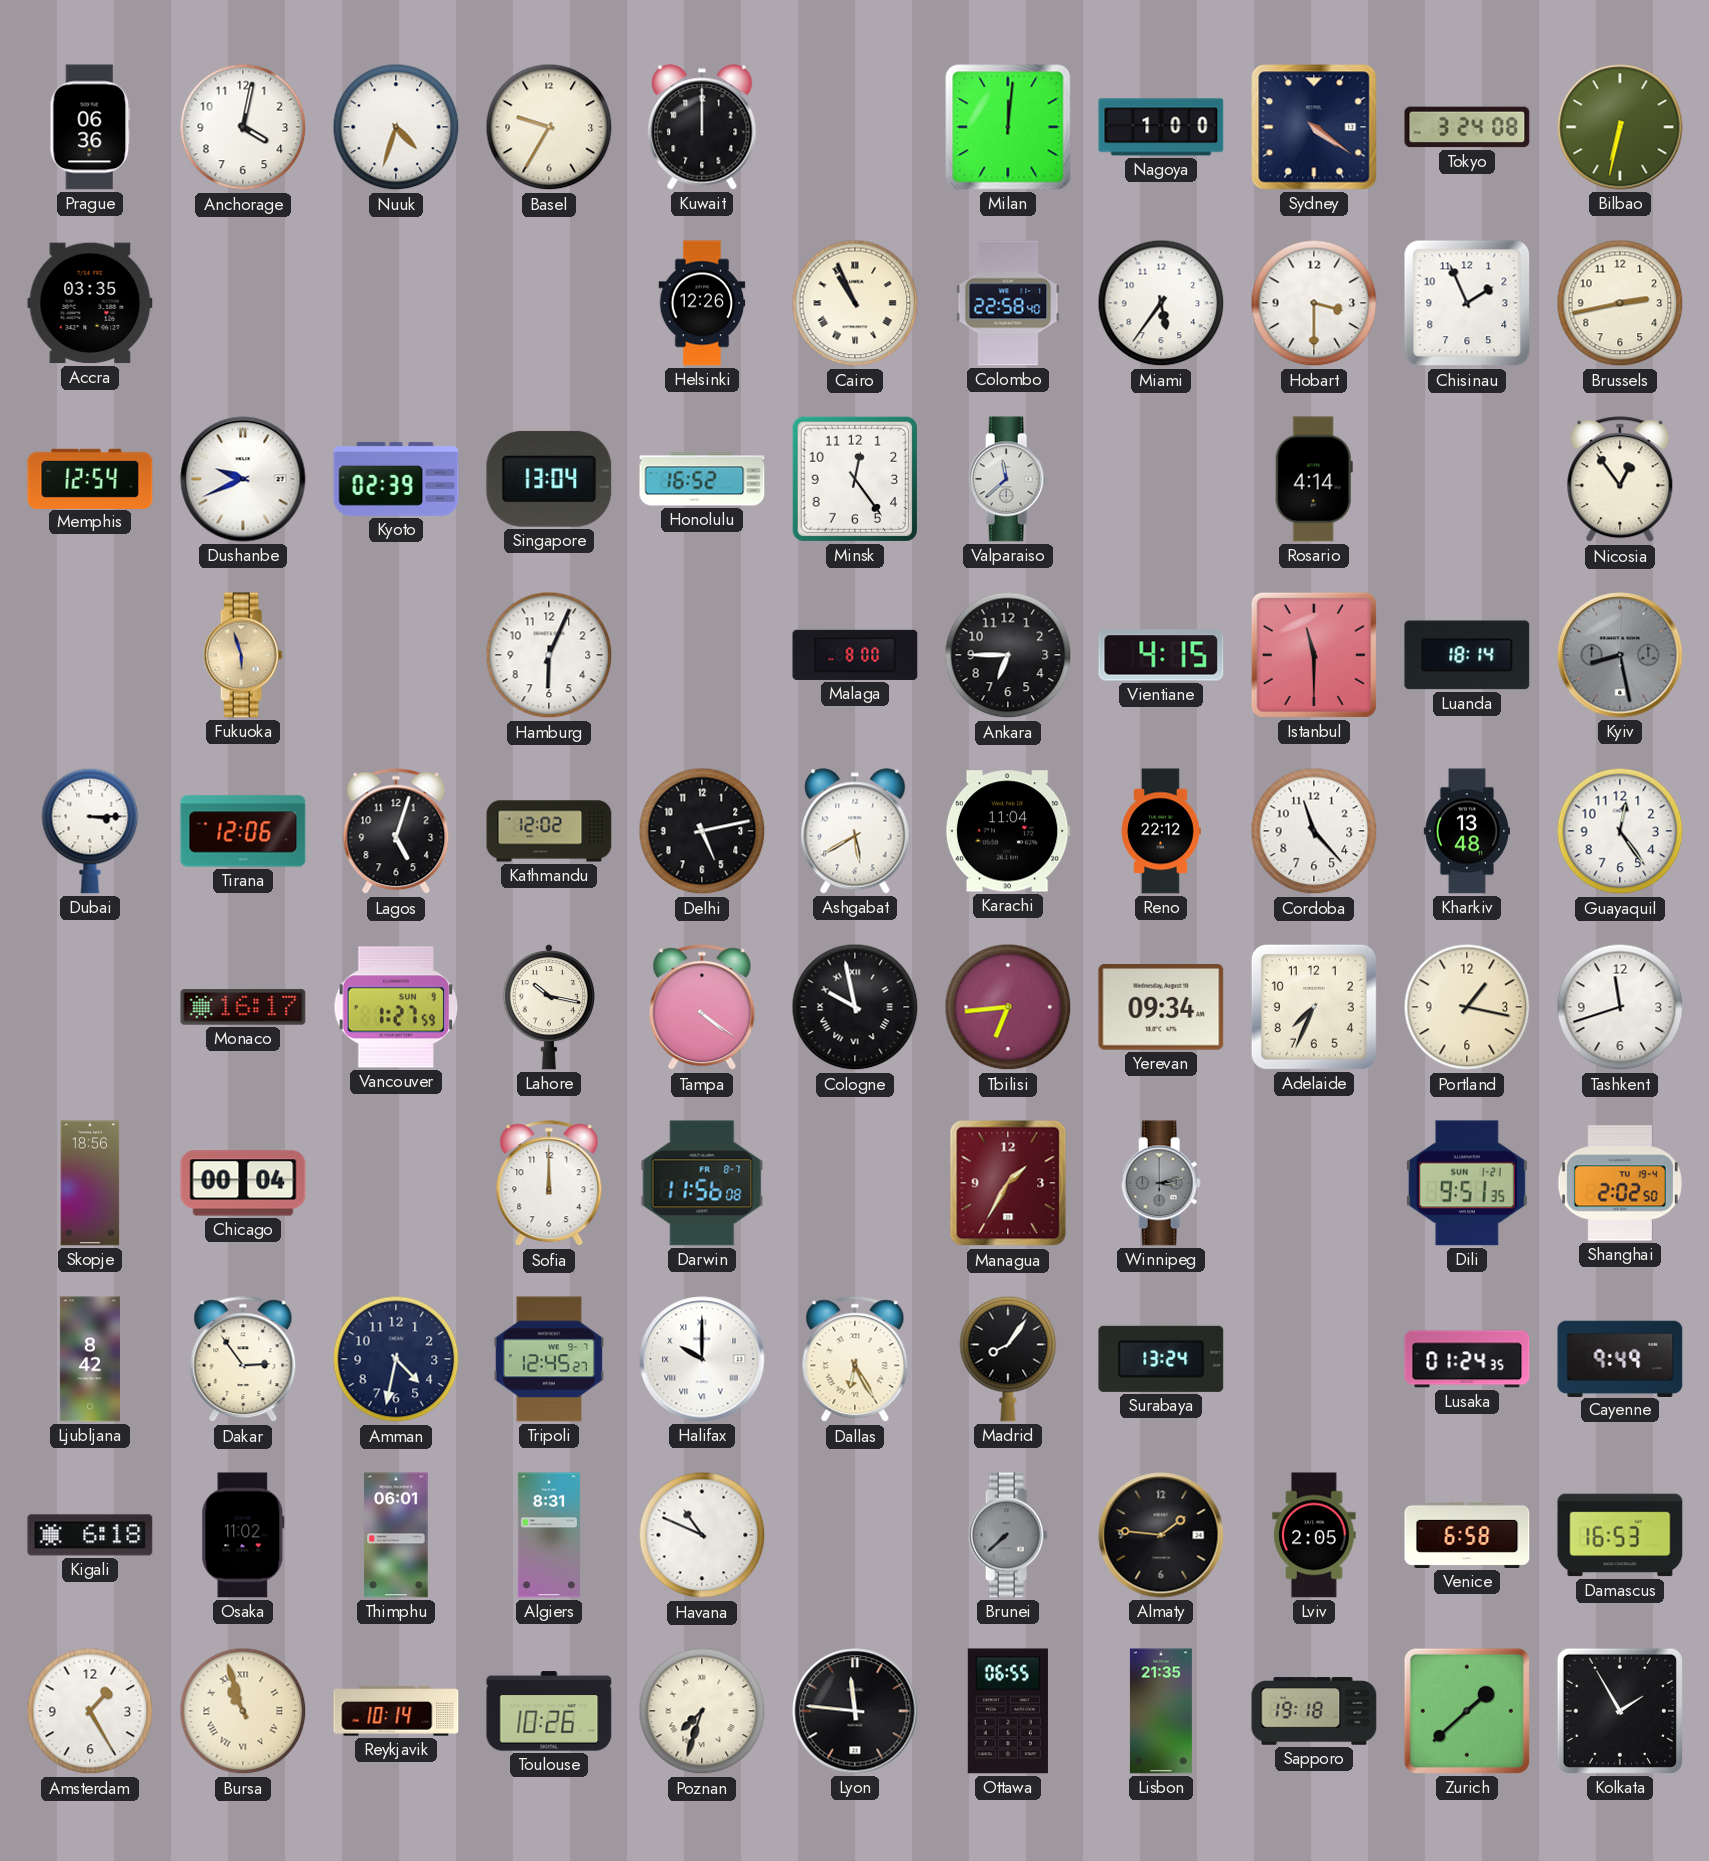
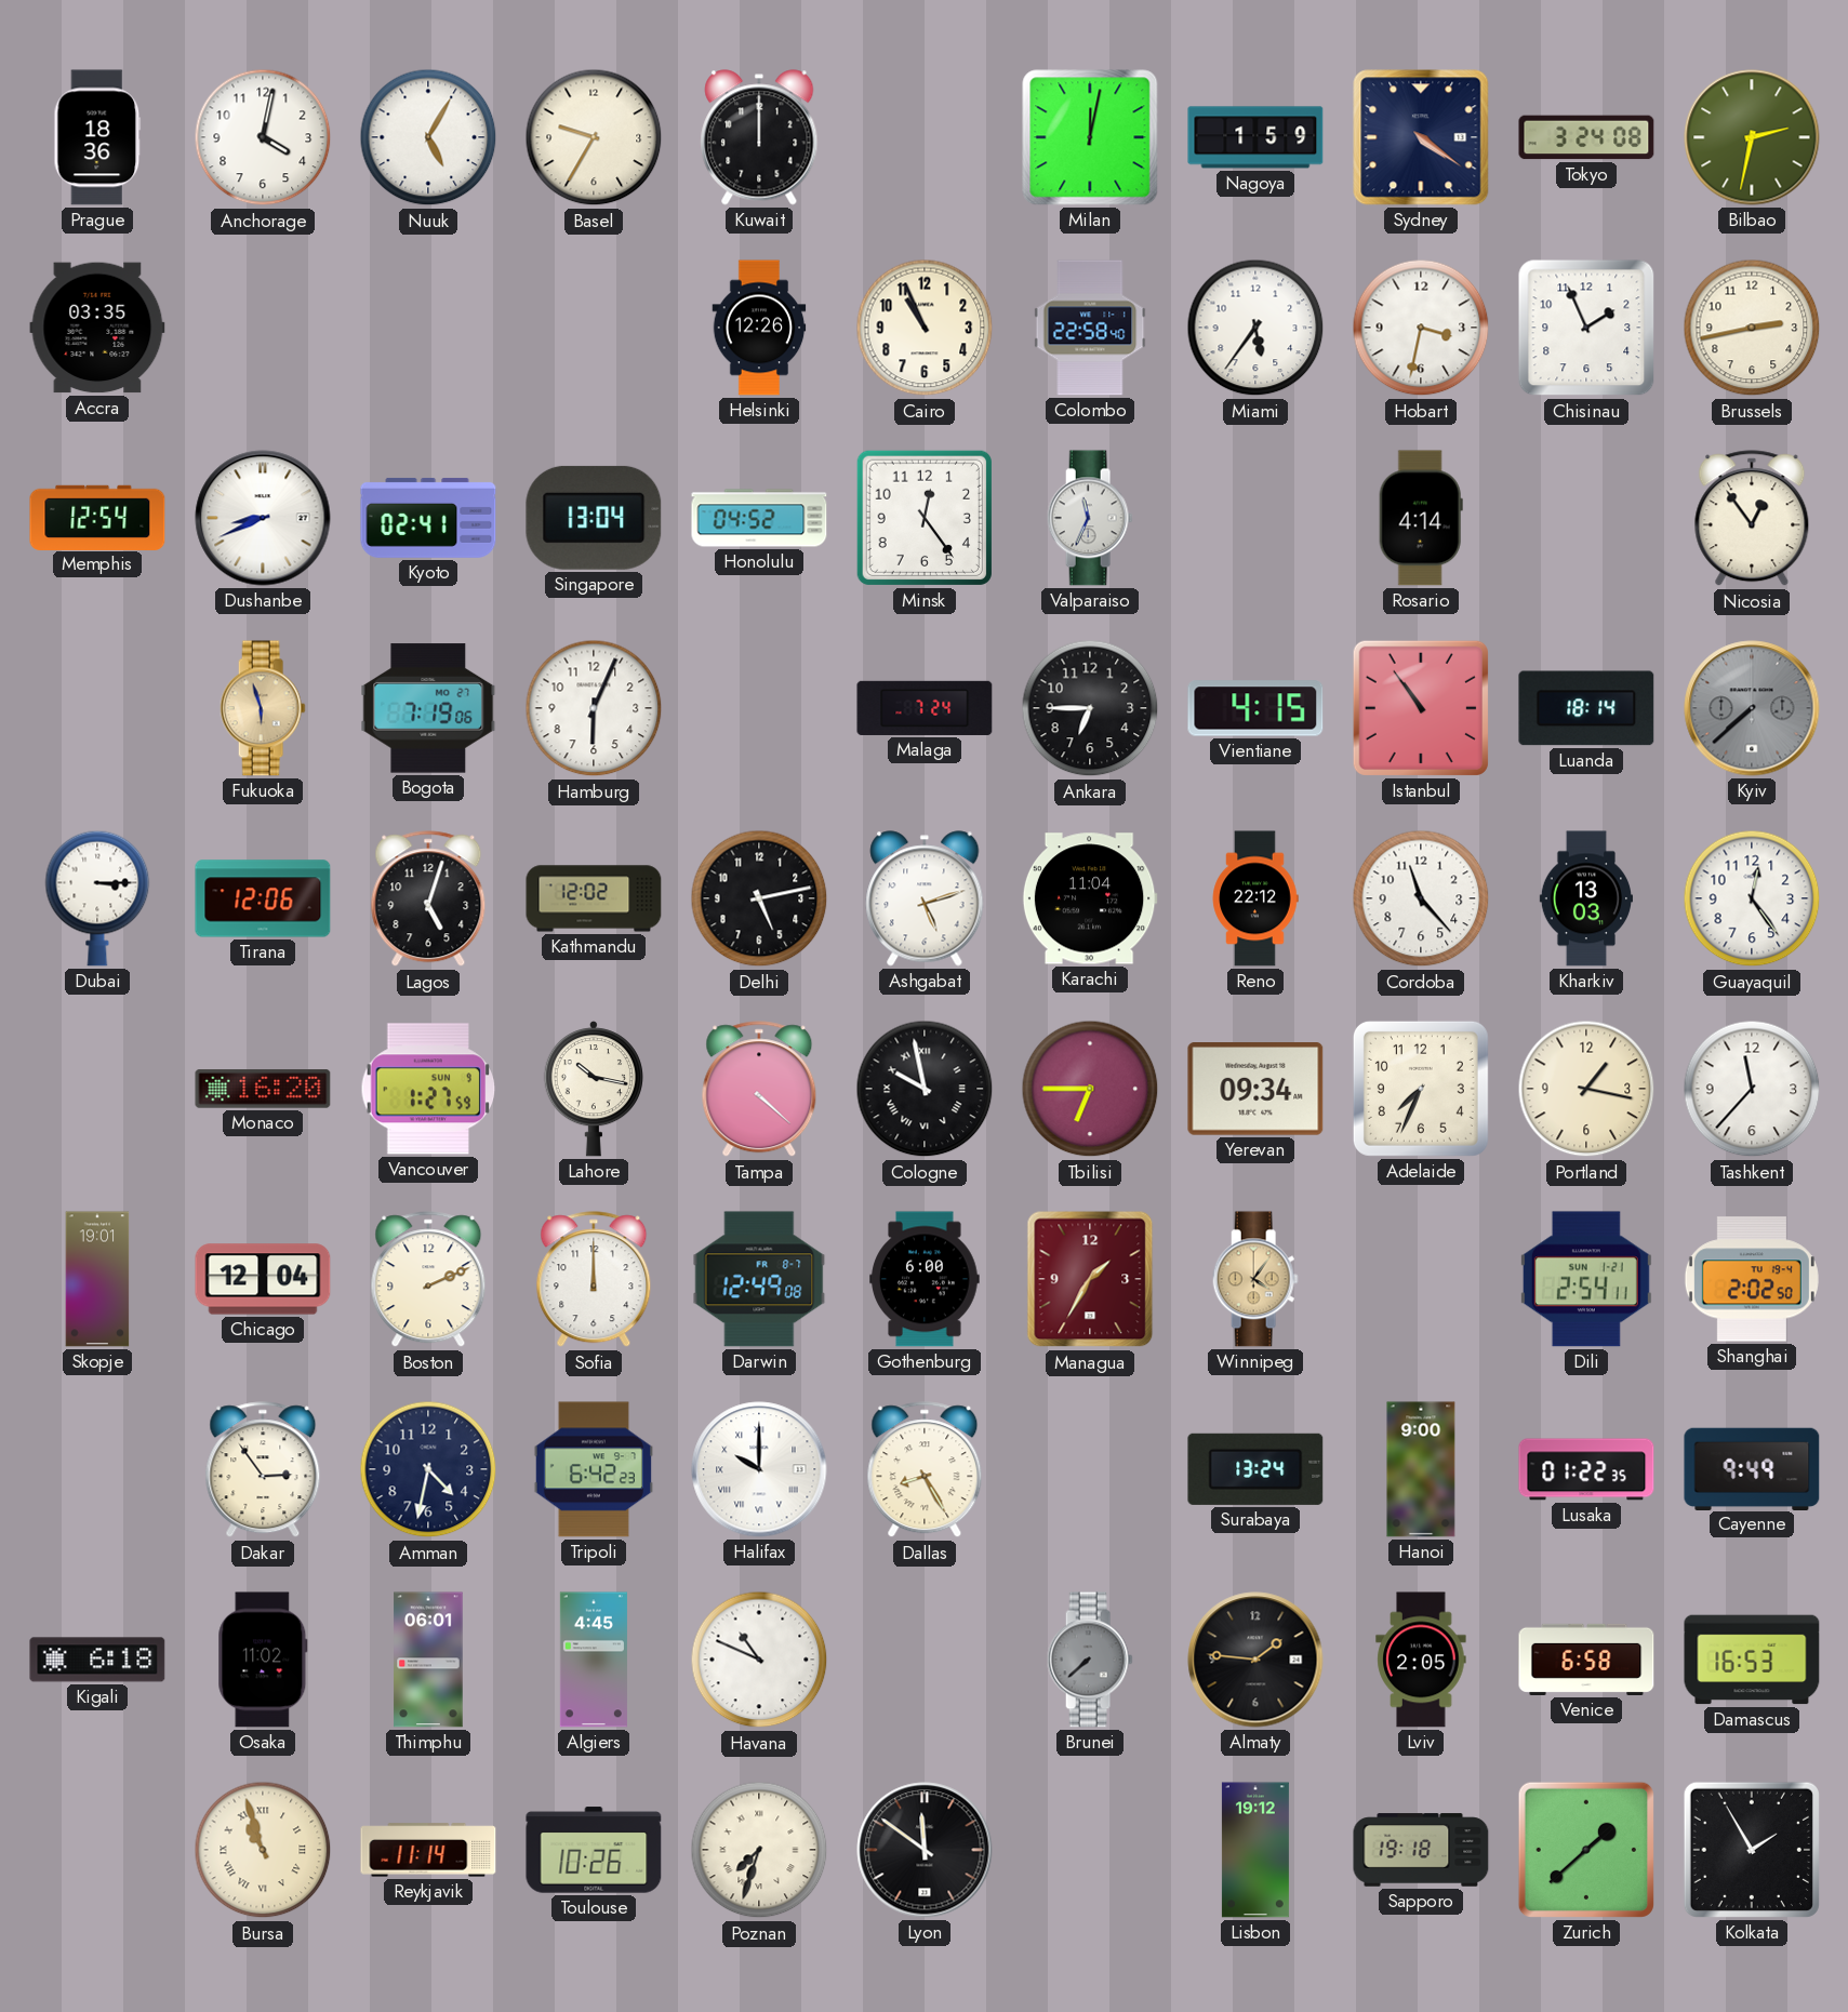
Prague: 06:36 -> 18:36
Nuuk: 4:33 -> 5:05
Milan: 12:01 -> 12:02
Nagoya: 1:00 -> 1:59
Bilbao: 6:32 -> 2:32
Cairo numerals: Roman -> Arabic
Hobart: 3:30 -> 3:32
Dushanbe: 9:41 -> 8:41
Kyoto: 02:39 -> 02:41
Honolulu: 16:52 -> 04:52
Valparaiso: 11:38 -> 11:34
Bogota: none -> 7:19
Malaga: 8:00 -> 7:24
Istanbul: 11:30 -> 10:54
Kyiv: 8:28 -> 7:38
Ashgabat: 5:40 -> 5:12
Kharkiv: 13:48 -> 13:03
Monaco: 16:17 -> 16:20
Tampa: 4:21 -> 4:22
Tbilisi: 6:44 -> 6:45
Tashkent: 11:42 -> 11:37
Skopje: 18:56 -> 19:01
Chicago: 00:04 -> 12:04
Boston: none -> 2:11
Darwin: 11:56 -> 12:49
Gothenburg: none -> 6:00
Winnipeg: 3:13 -> 4:06
Winnipeg dial: grey -> champagne
Dili: 9:51 -> 2:54
Ljubljana: 8:42 -> none
Tripoli: 12:45 -> 6:42
Dallas: 6:25 -> 8:25
Madrid: 8:06 -> none
Hanoi: none -> 9:00
Lusaka: 01:24 -> 01:22
Algiers: 8:31 -> 4:45
Amsterdam: 1:25 -> none
Reykjavik: 10:14 -> 11:14
Lyon: 11:46 -> 11:51
Ottawa: 06:55 -> none
Lisbon: 21:35 -> 19:12
